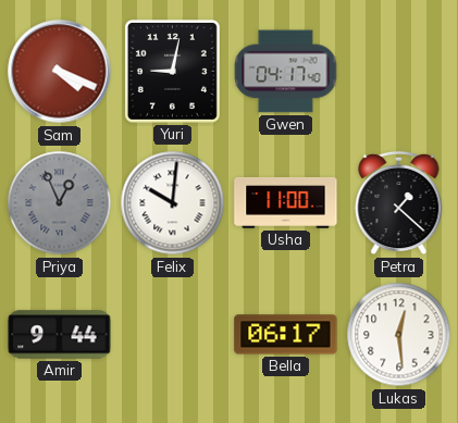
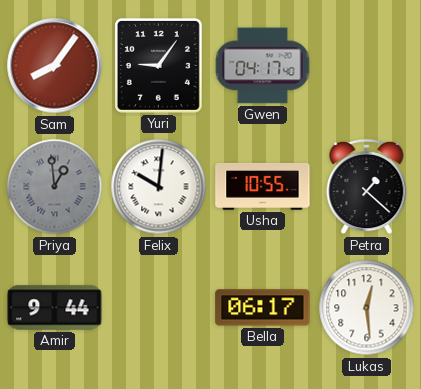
Sam: 4:19 -> 8:06
Yuri: 9:02 -> 9:06
Priya: 12:56 -> 12:59
Usha: 11:00 -> 10:55
